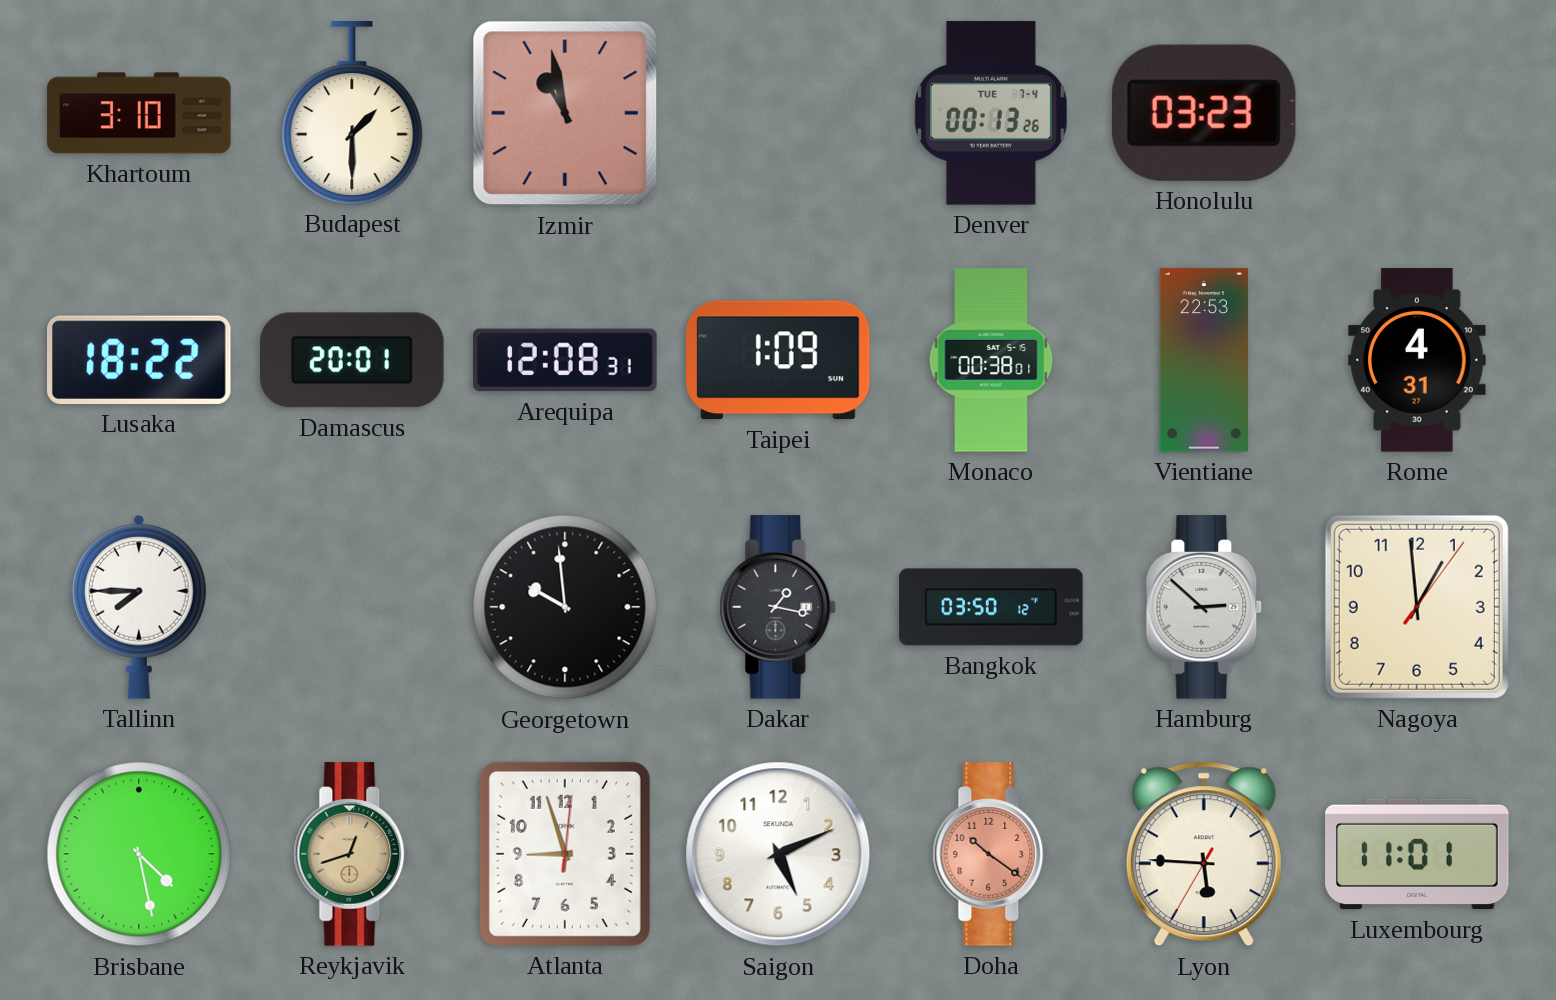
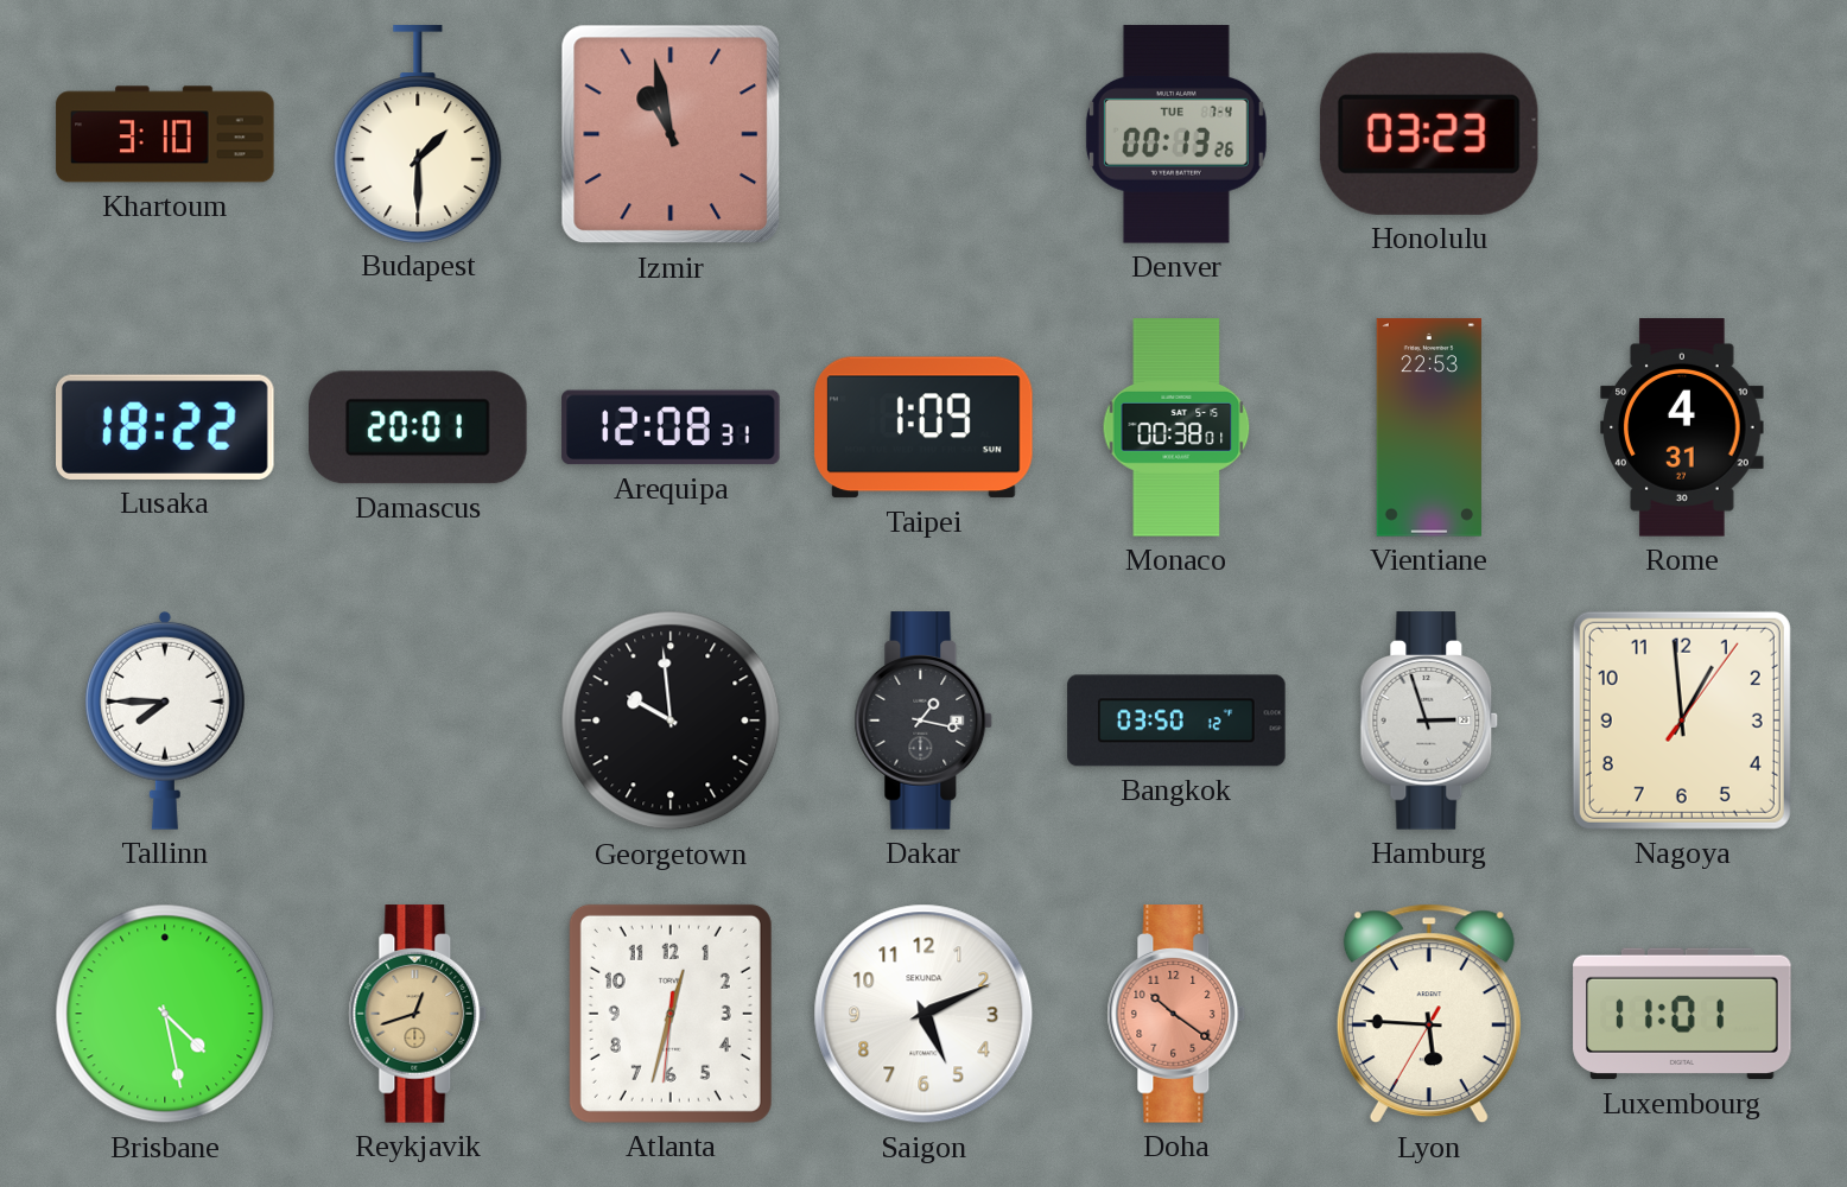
Hamburg: 2:52 -> 2:57
Atlanta: 8:57 -> 12:32
